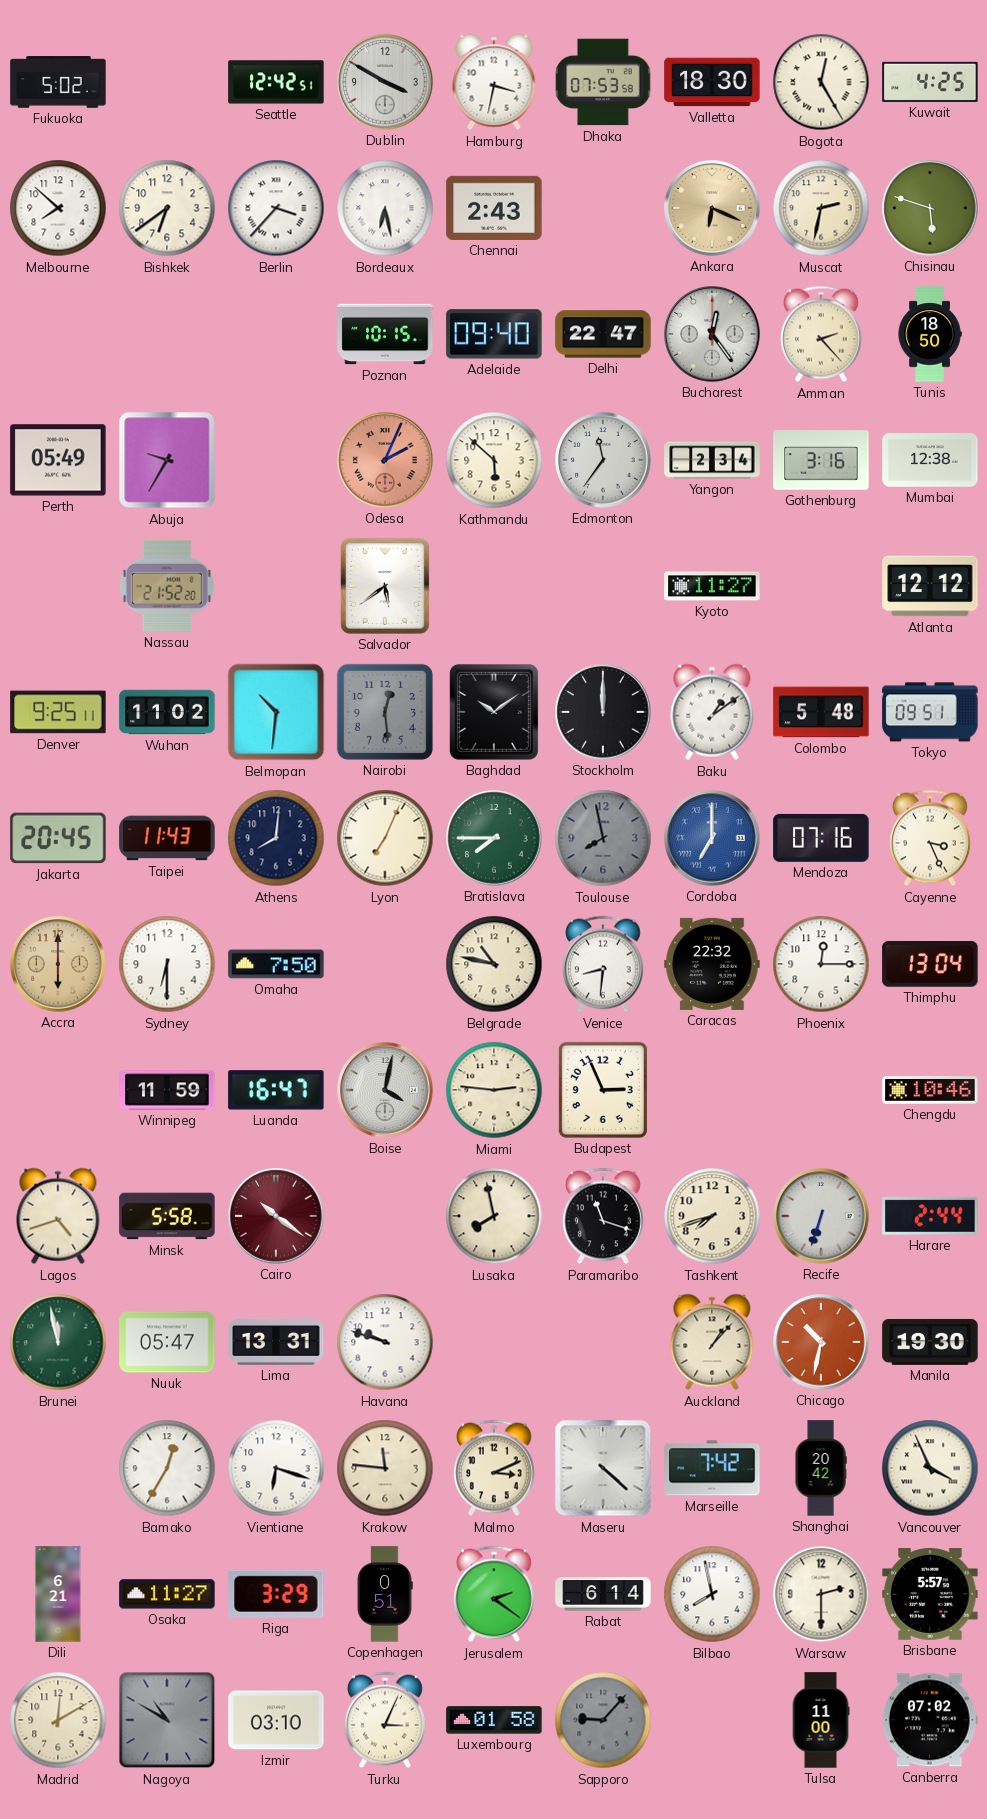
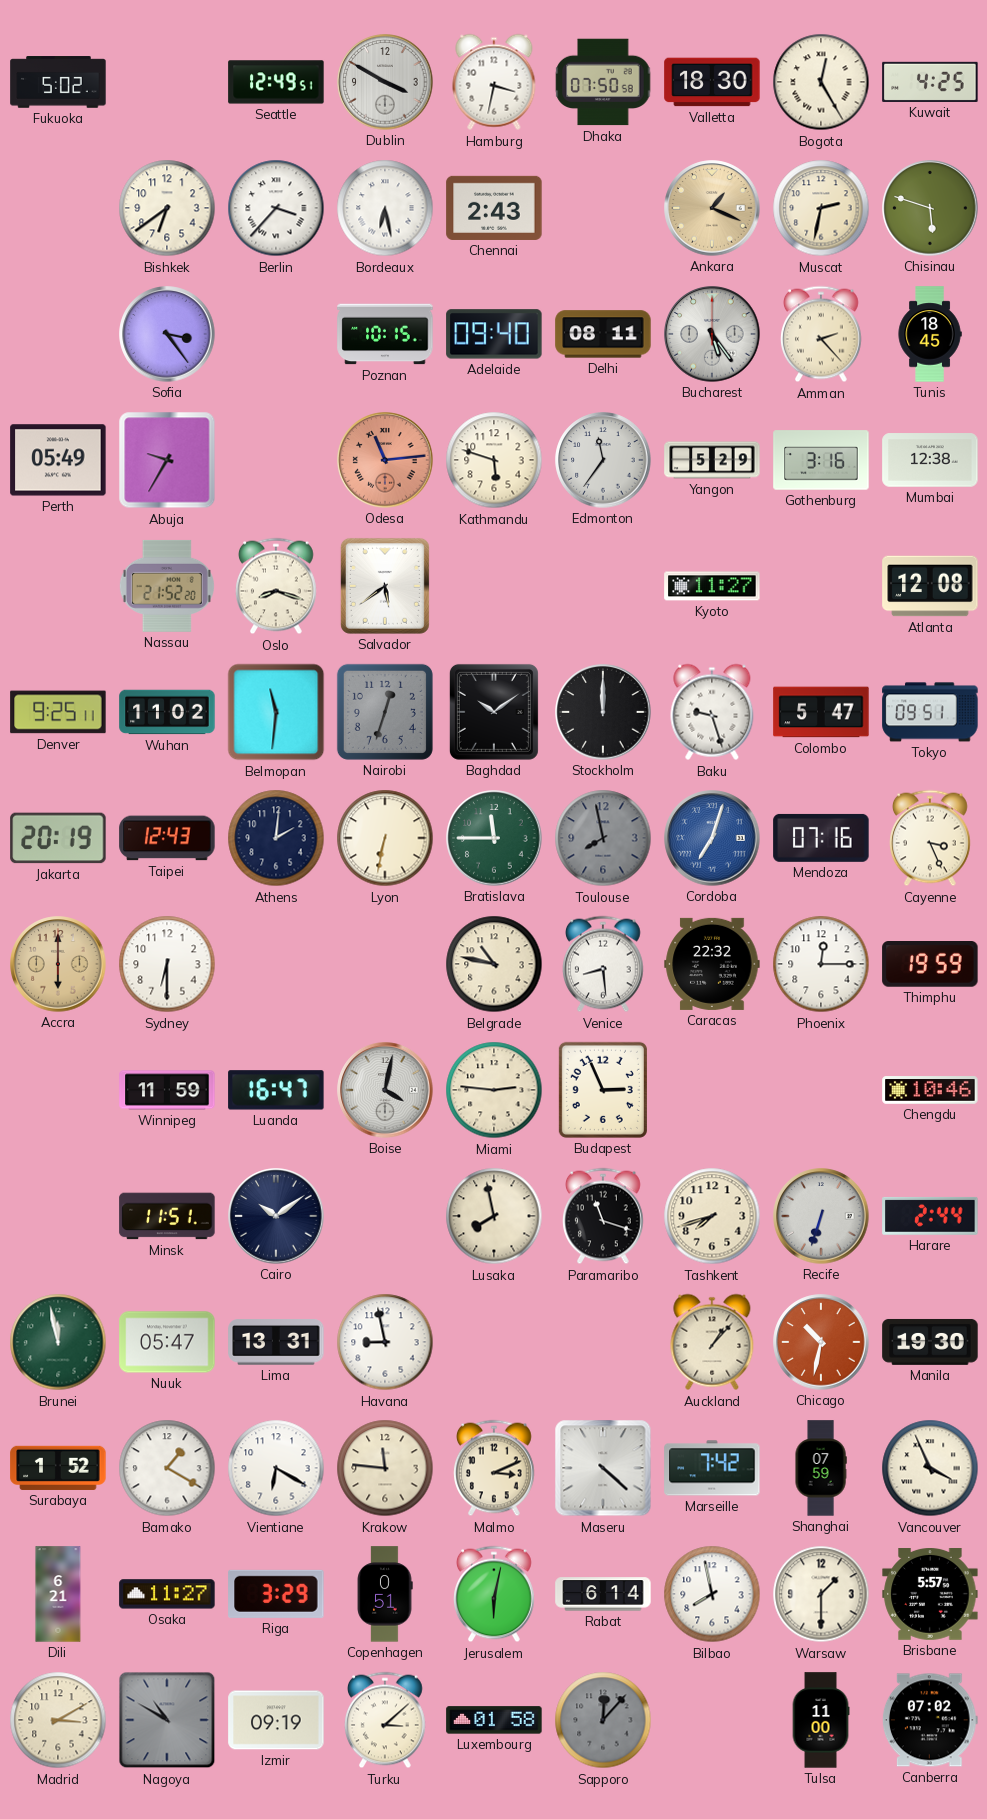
Seattle: 12:42 -> 12:49
Dhaka: 07:53 -> 07:50
Melbourne: 7:52 -> none
Ankara: 6:19 -> 1:19
Sofia: none -> 3:24
Delhi: 22:47 -> 08:11
Bucharest: 12:24 -> 5:24
Tunis: 18:50 -> 18:45
Odesa: 2:04 -> 11:14
Kathmandu: 5:52 -> 5:48
Yangon: 2:34 -> 5:29
Oslo: none -> 8:18
Atlanta: 12:12 -> 12:08
Belmopan: 10:31 -> 11:31
Nairobi: 12:29 -> 12:33
Baku: 1:09 -> 9:27
Colombo: 5:48 -> 5:47
Jakarta: 20:45 -> 20:19
Taipei: 11:43 -> 12:43
Athens: 8:01 -> 2:01
Lyon: 7:04 -> 6:32
Bratislava: 7:45 -> 11:45
Cordoba: 7:00 -> 7:03
Omaha: 7:50 -> none
Venice: 8:31 -> 8:29
Thimphu: 13:04 -> 19:59
Lagos: 4:42 -> none
Minsk: 5:58 -> 11:51
Cairo: 10:21 -> 10:09
Cairo dial: burgundy -> navy
Havana: 9:48 -> 8:58
Surabaya: none -> 1:52
Bamako: 12:35 -> 1:20
Vientiane: 6:18 -> 6:20
Shanghai: 20:42 -> 07:59
Jerusalem: 2:21 -> 6:02
Warsaw: 2:30 -> 1:30
Madrid: 12:10 -> 3:10
Izmir: 03:10 -> 09:19
Turku: 3:04 -> 3:08
Sapporo: 9:07 -> 12:07
